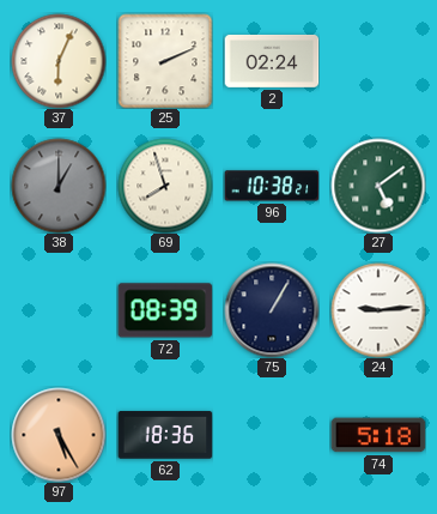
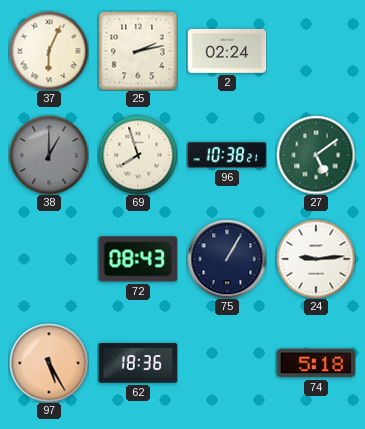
25: 2:11 -> 2:13
72: 08:39 -> 08:43
